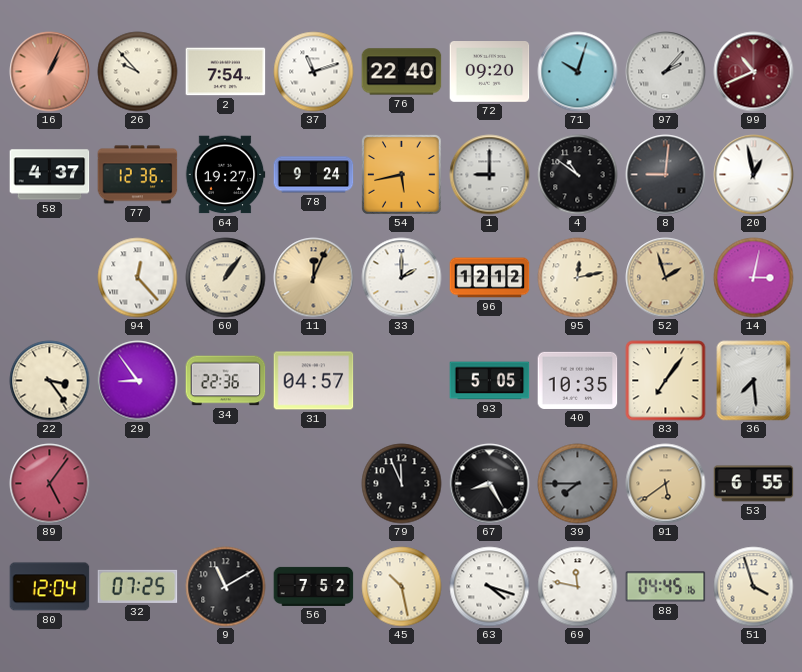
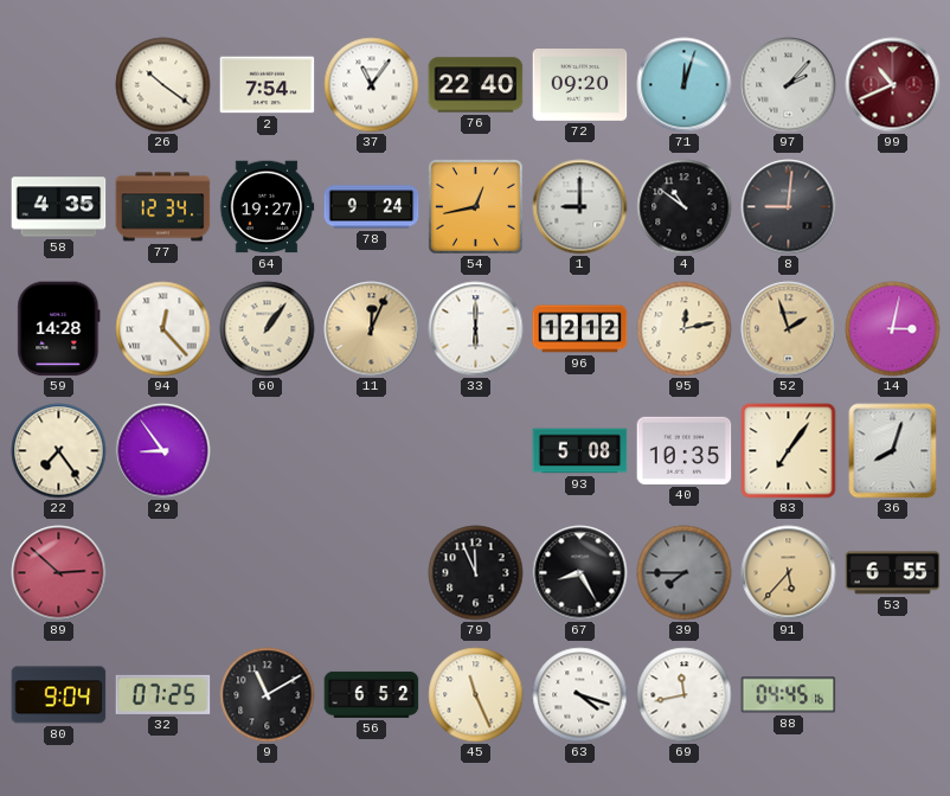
16: 1:04 -> none
26: 9:53 -> 10:21
37: 11:12 -> 11:06
71: 10:03 -> 12:03
58: 4:37 -> 4:35
77: 12:36 -> 12:34
54: 5:43 -> 12:43
20: 12:58 -> none
59: none -> 14:28
33: 2:00 -> 6:00
22: 3:24 -> 7:24
34: 22:36 -> none
31: 04:57 -> none
93: 5:05 -> 5:08
36: 7:29 -> 8:03
89: 5:06 -> 2:52
91: 5:39 -> 5:37
80: 12:04 -> 9:04
56: 7:52 -> 6:52
45: 10:28 -> 11:26
69: 11:47 -> 11:43
51: 3:57 -> none
